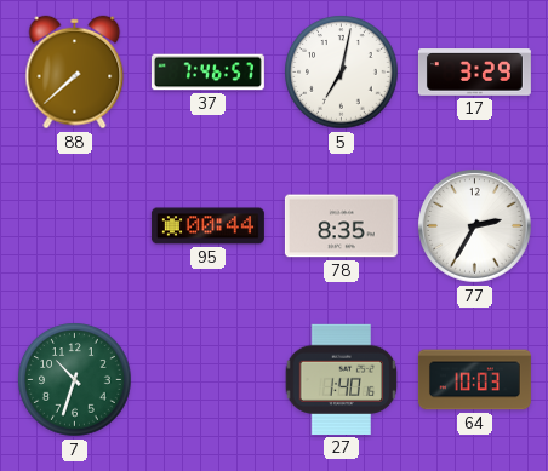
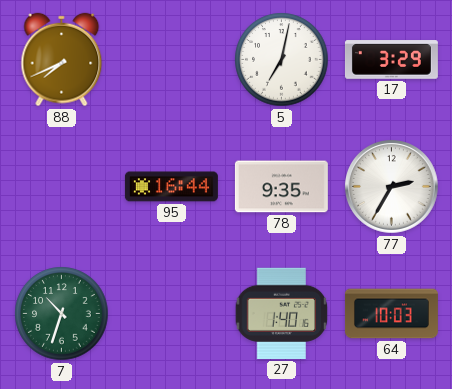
88: 7:38 -> 7:41
37: 7:46 -> none
95: 00:44 -> 16:44
78: 8:35 -> 9:35
